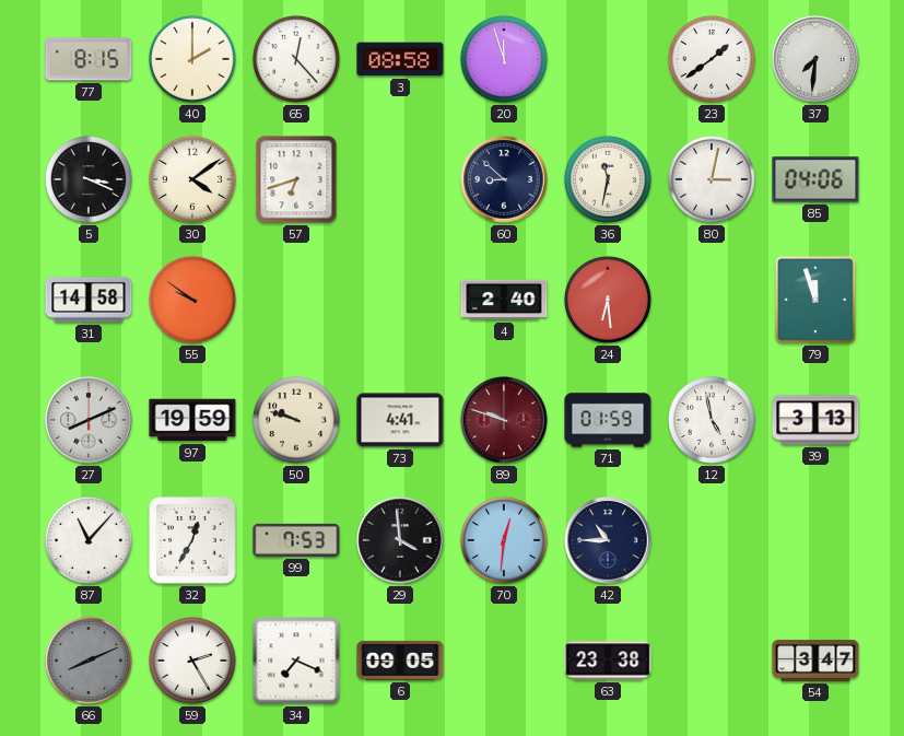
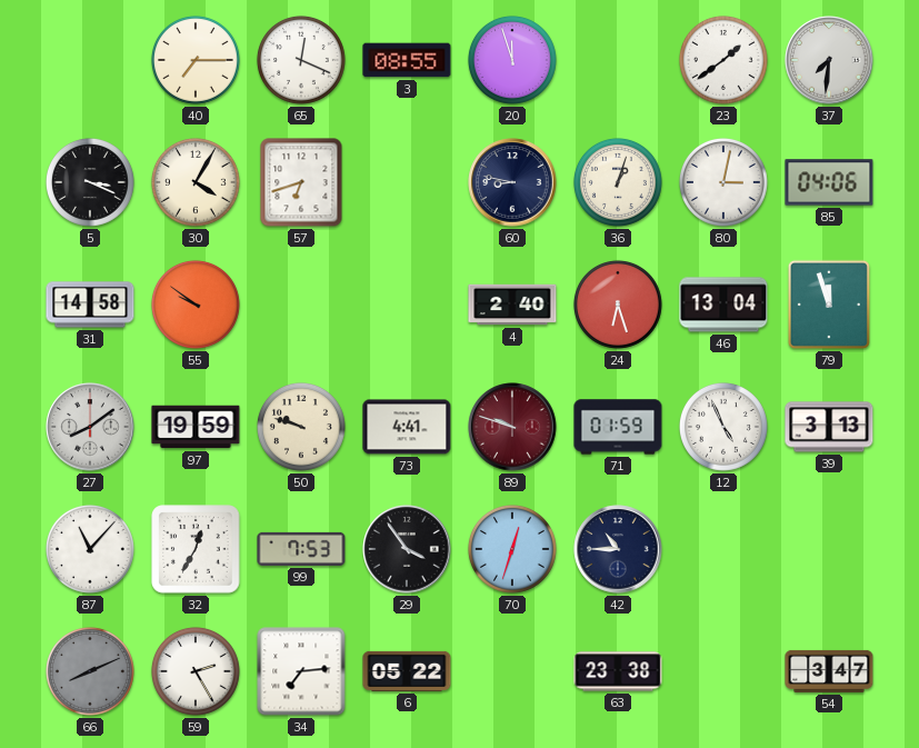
77: 8:15 -> none
40: 2:00 -> 7:15
65: 12:23 -> 12:19
3: 08:58 -> 08:55
30: 4:09 -> 4:05
60: 8:52 -> 8:47
36: 11:32 -> 1:03
24: 6:29 -> 6:27
46: none -> 13:04
27: 8:11 -> 8:09
12: 4:58 -> 4:56
29: 3:59 -> 3:54
70: 12:31 -> 12:33
34: 7:19 -> 7:14
6: 09:05 -> 05:22
